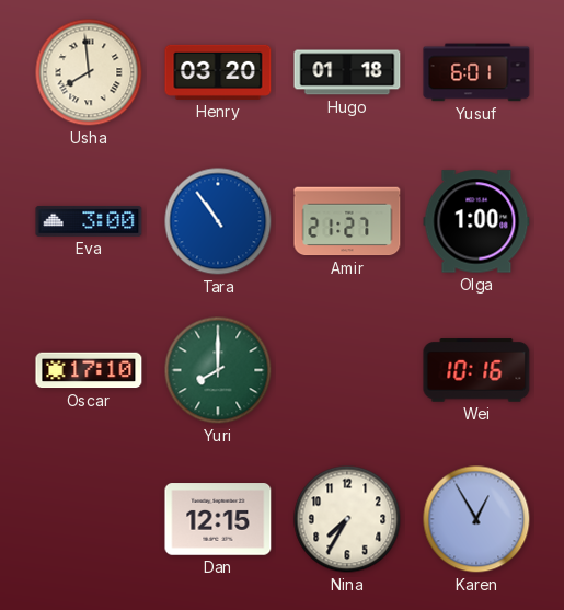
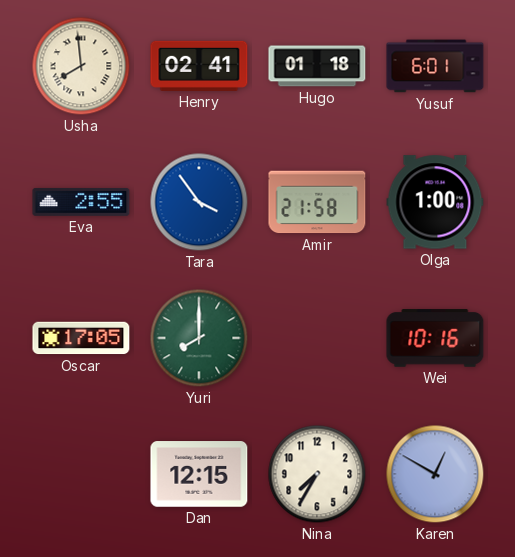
Henry: 03:20 -> 02:41
Eva: 3:00 -> 2:55
Tara: 10:54 -> 3:54
Amir: 21:27 -> 21:58
Oscar: 17:10 -> 17:05
Karen: 12:55 -> 12:50
